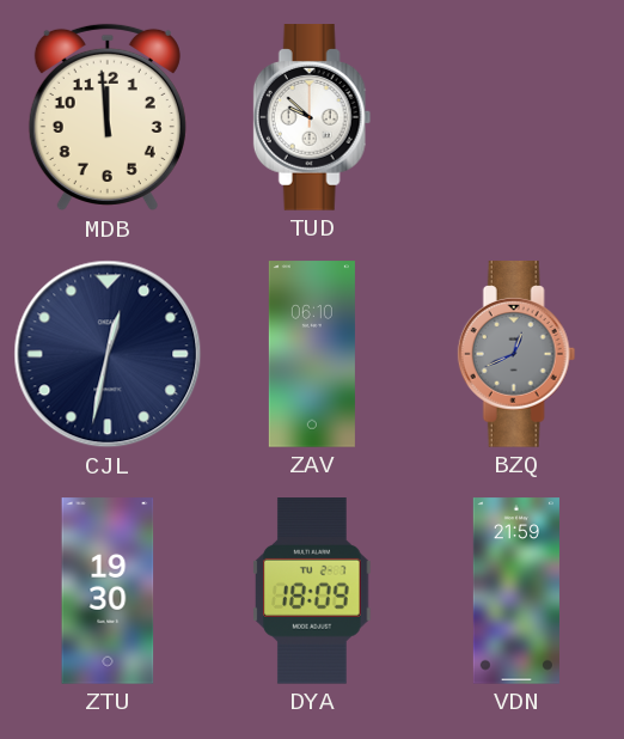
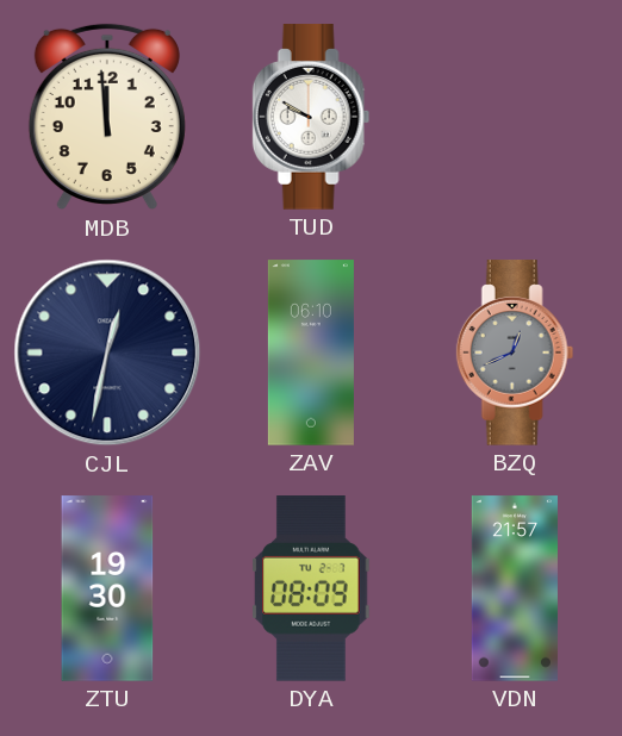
TUD: 9:52 -> 9:50
DYA: 18:09 -> 08:09
VDN: 21:59 -> 21:57
